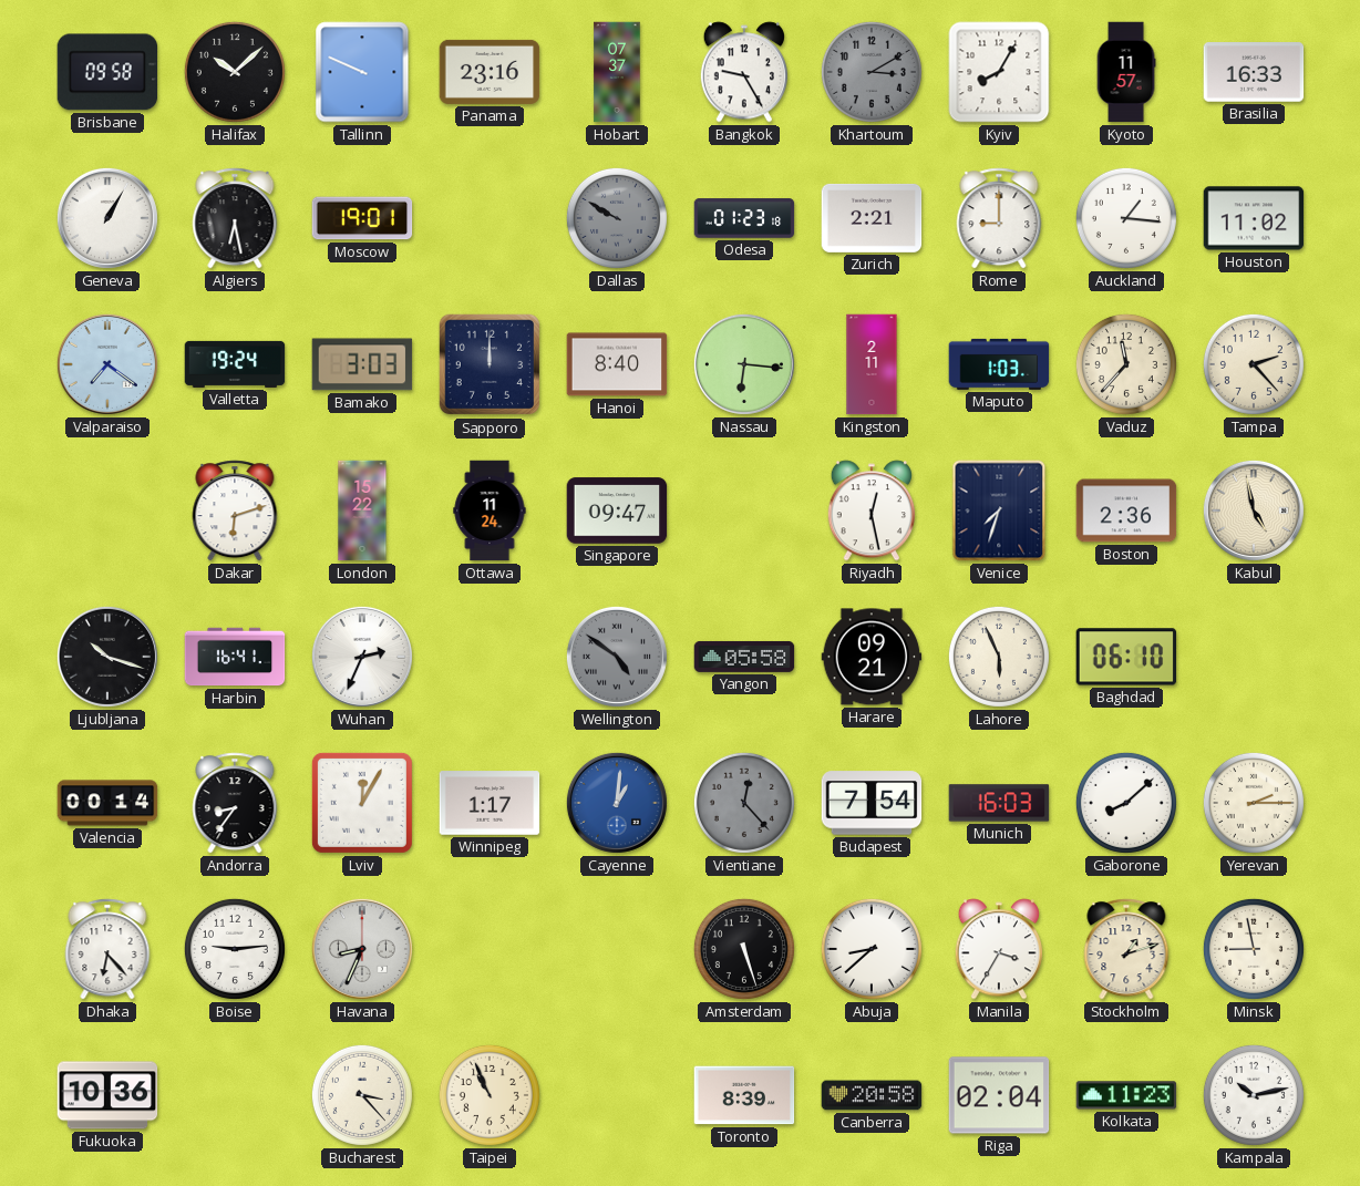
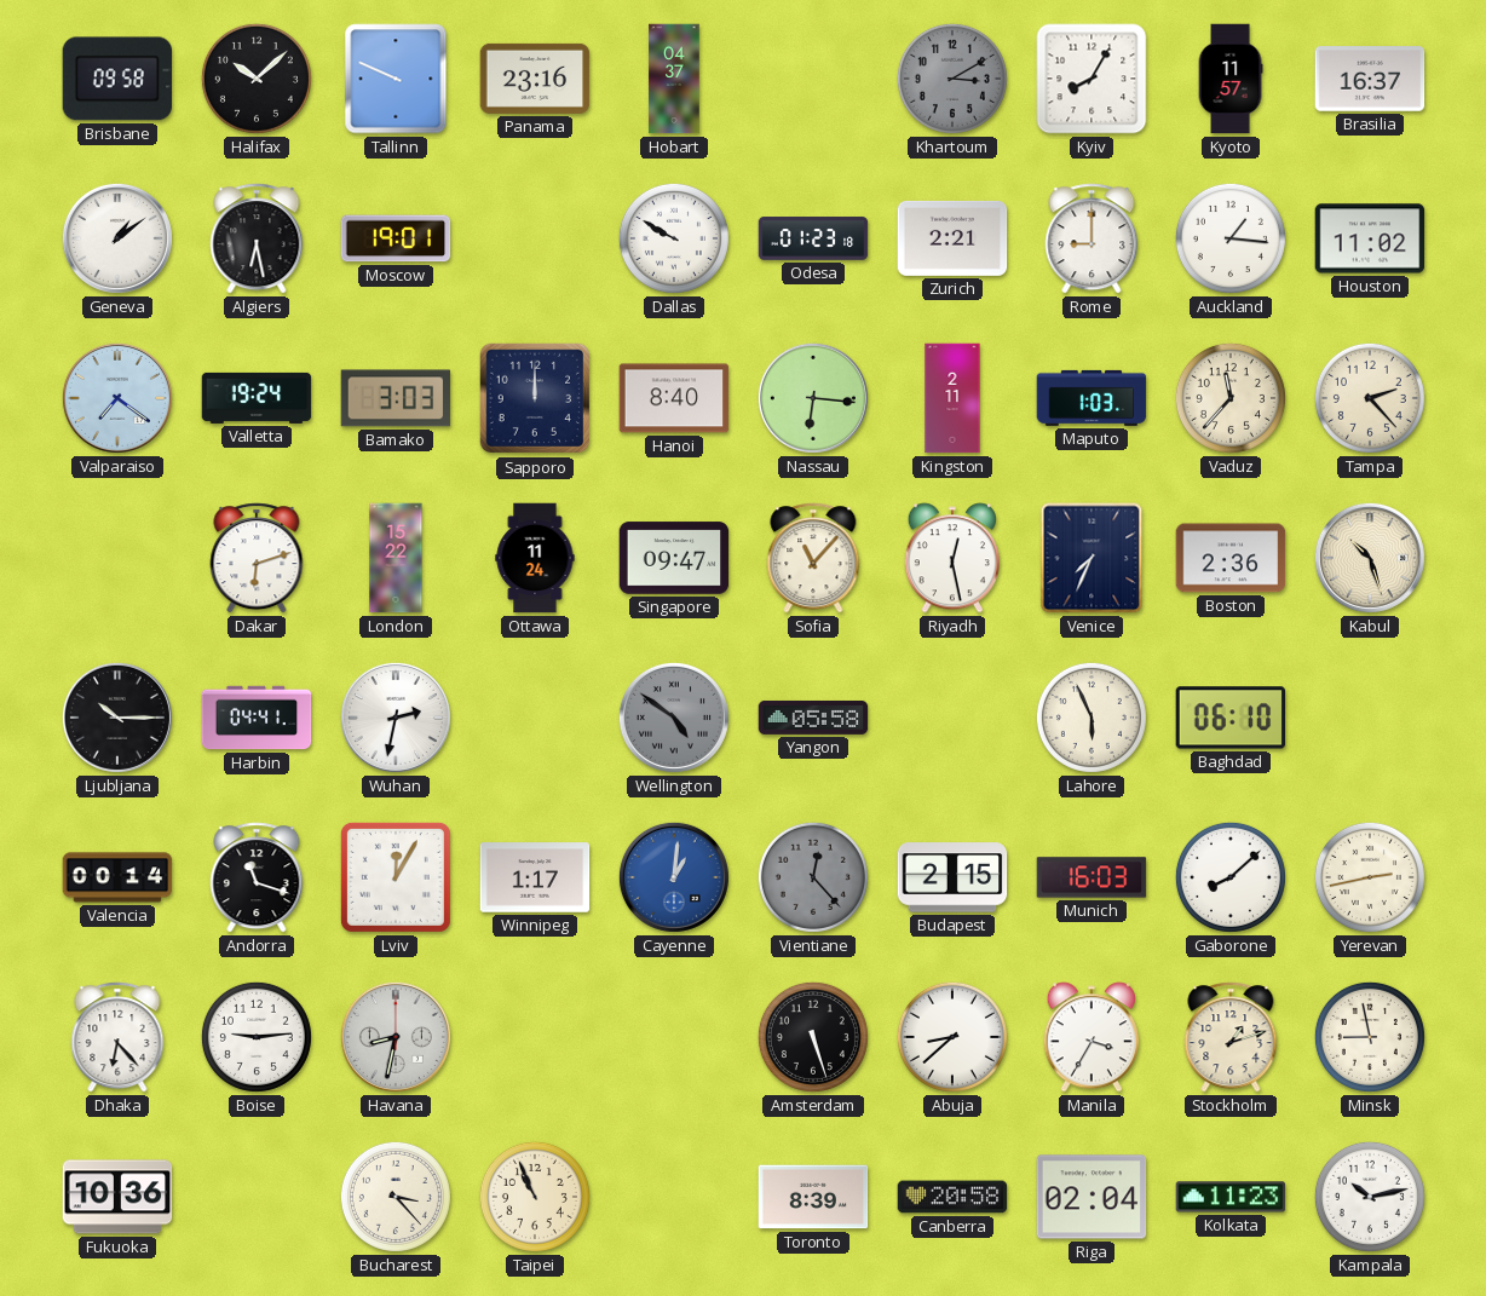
Hobart: 07:37 -> 04:37
Bangkok: 9:25 -> none
Brasilia: 16:33 -> 16:37
Geneva: 1:05 -> 1:09
Dallas dial: grey -> white
Sofia: none -> 11:07
Venice: 7:33 -> 7:34
Kabul: 4:58 -> 10:27
Ljubljana: 10:18 -> 10:15
Harbin: 16:41 -> 04:41
Wuhan: 2:34 -> 2:32
Harare: 09:21 -> none
Andorra: 8:36 -> 11:18
Budapest: 7:54 -> 2:15
Yerevan: 2:15 -> 2:43
Havana: 8:34 -> 8:32
